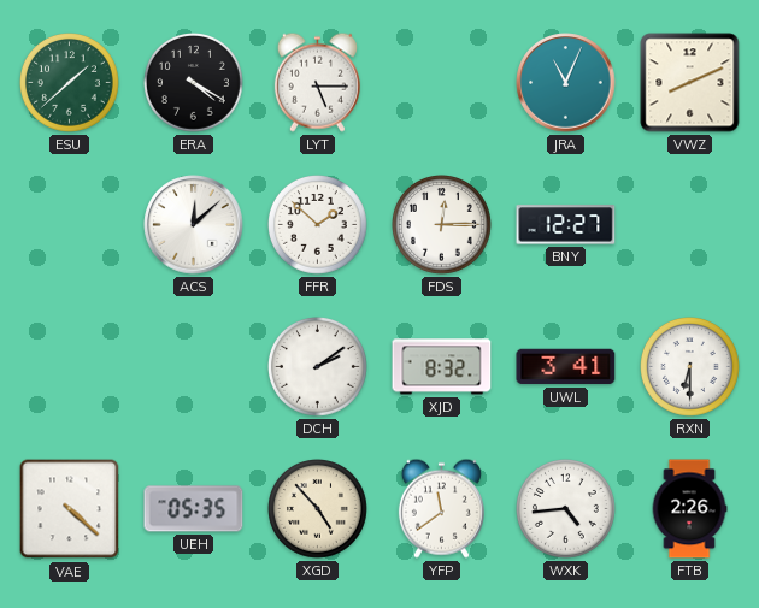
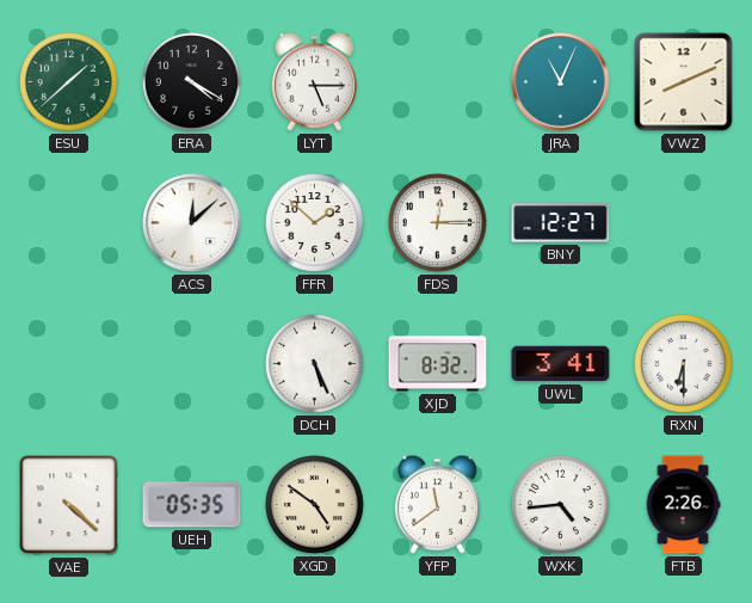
DCH: 2:09 -> 5:26
XGD: 4:53 -> 4:51
